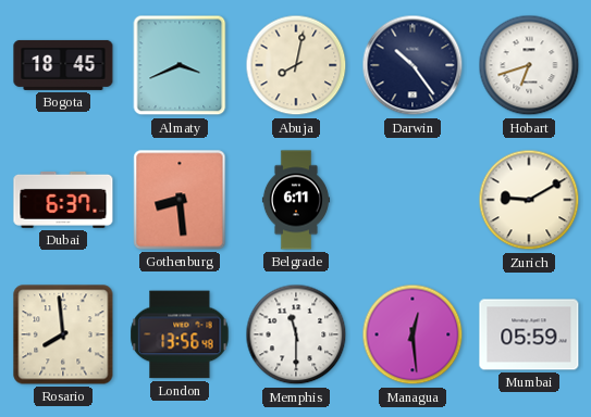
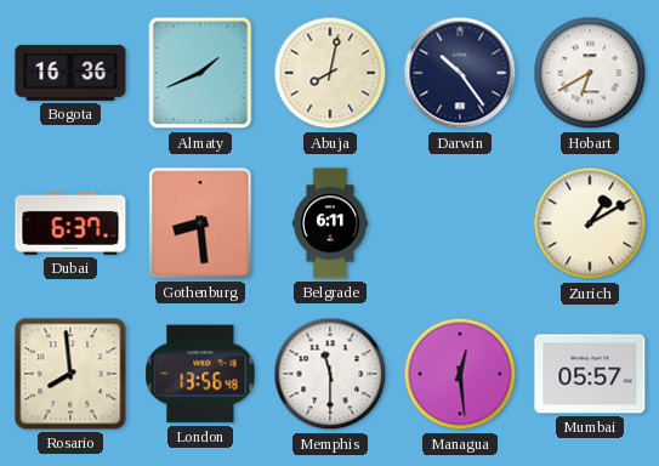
Bogota: 18:45 -> 16:36
Almaty: 3:41 -> 1:41
Hobart: 6:42 -> 6:40
Zurich: 9:10 -> 1:10
Mumbai: 05:59 -> 05:57
